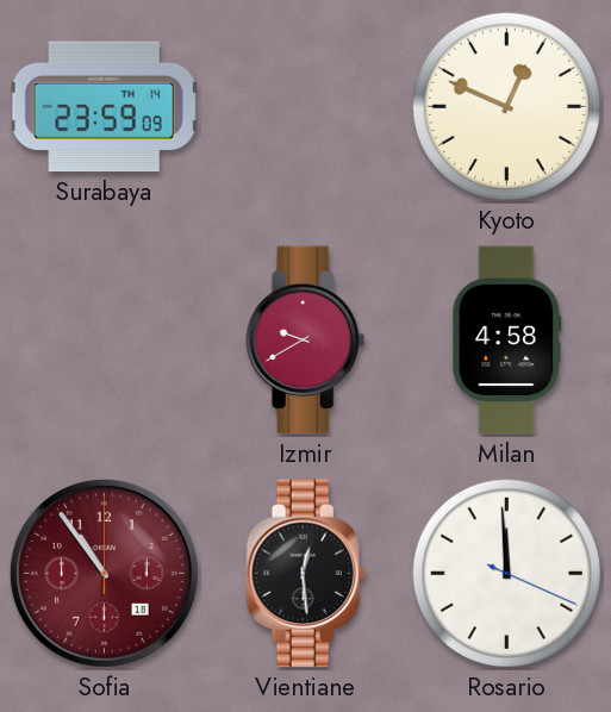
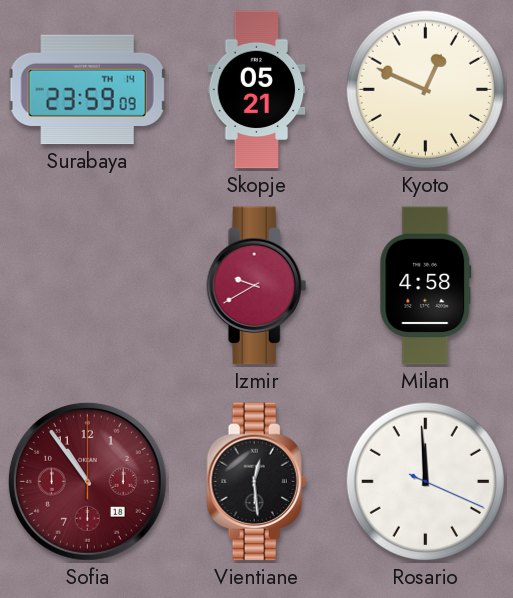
Skopje: none -> 05:21
